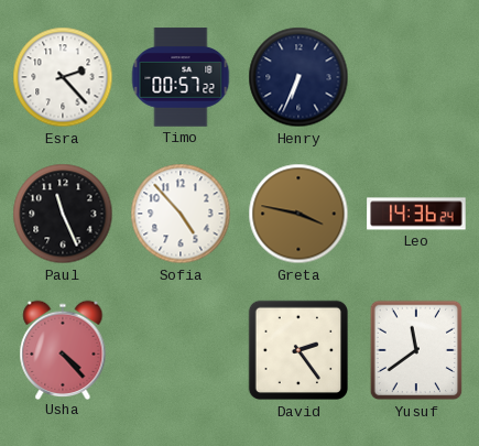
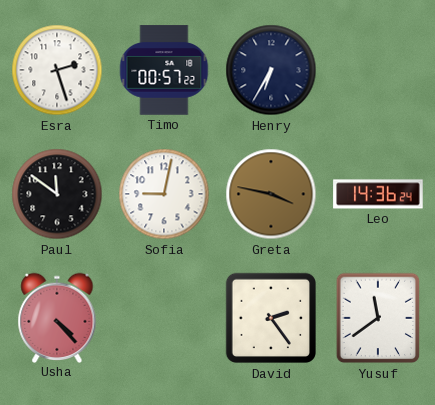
Esra: 2:23 -> 2:27
Henry: 6:34 -> 6:35
Paul: 11:26 -> 11:51
Sofia: 4:53 -> 9:02
